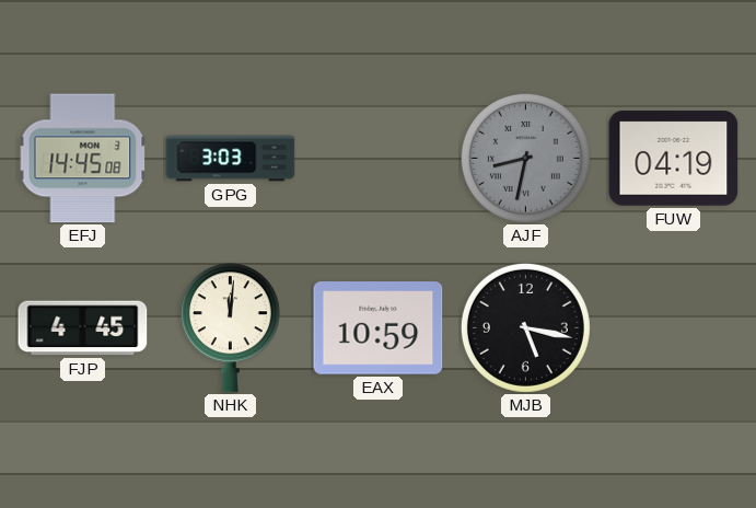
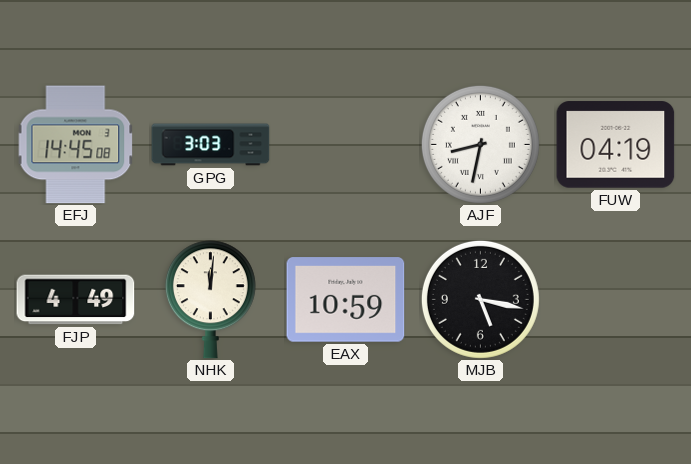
AJF dial: grey -> white
FJP: 4:45 -> 4:49
